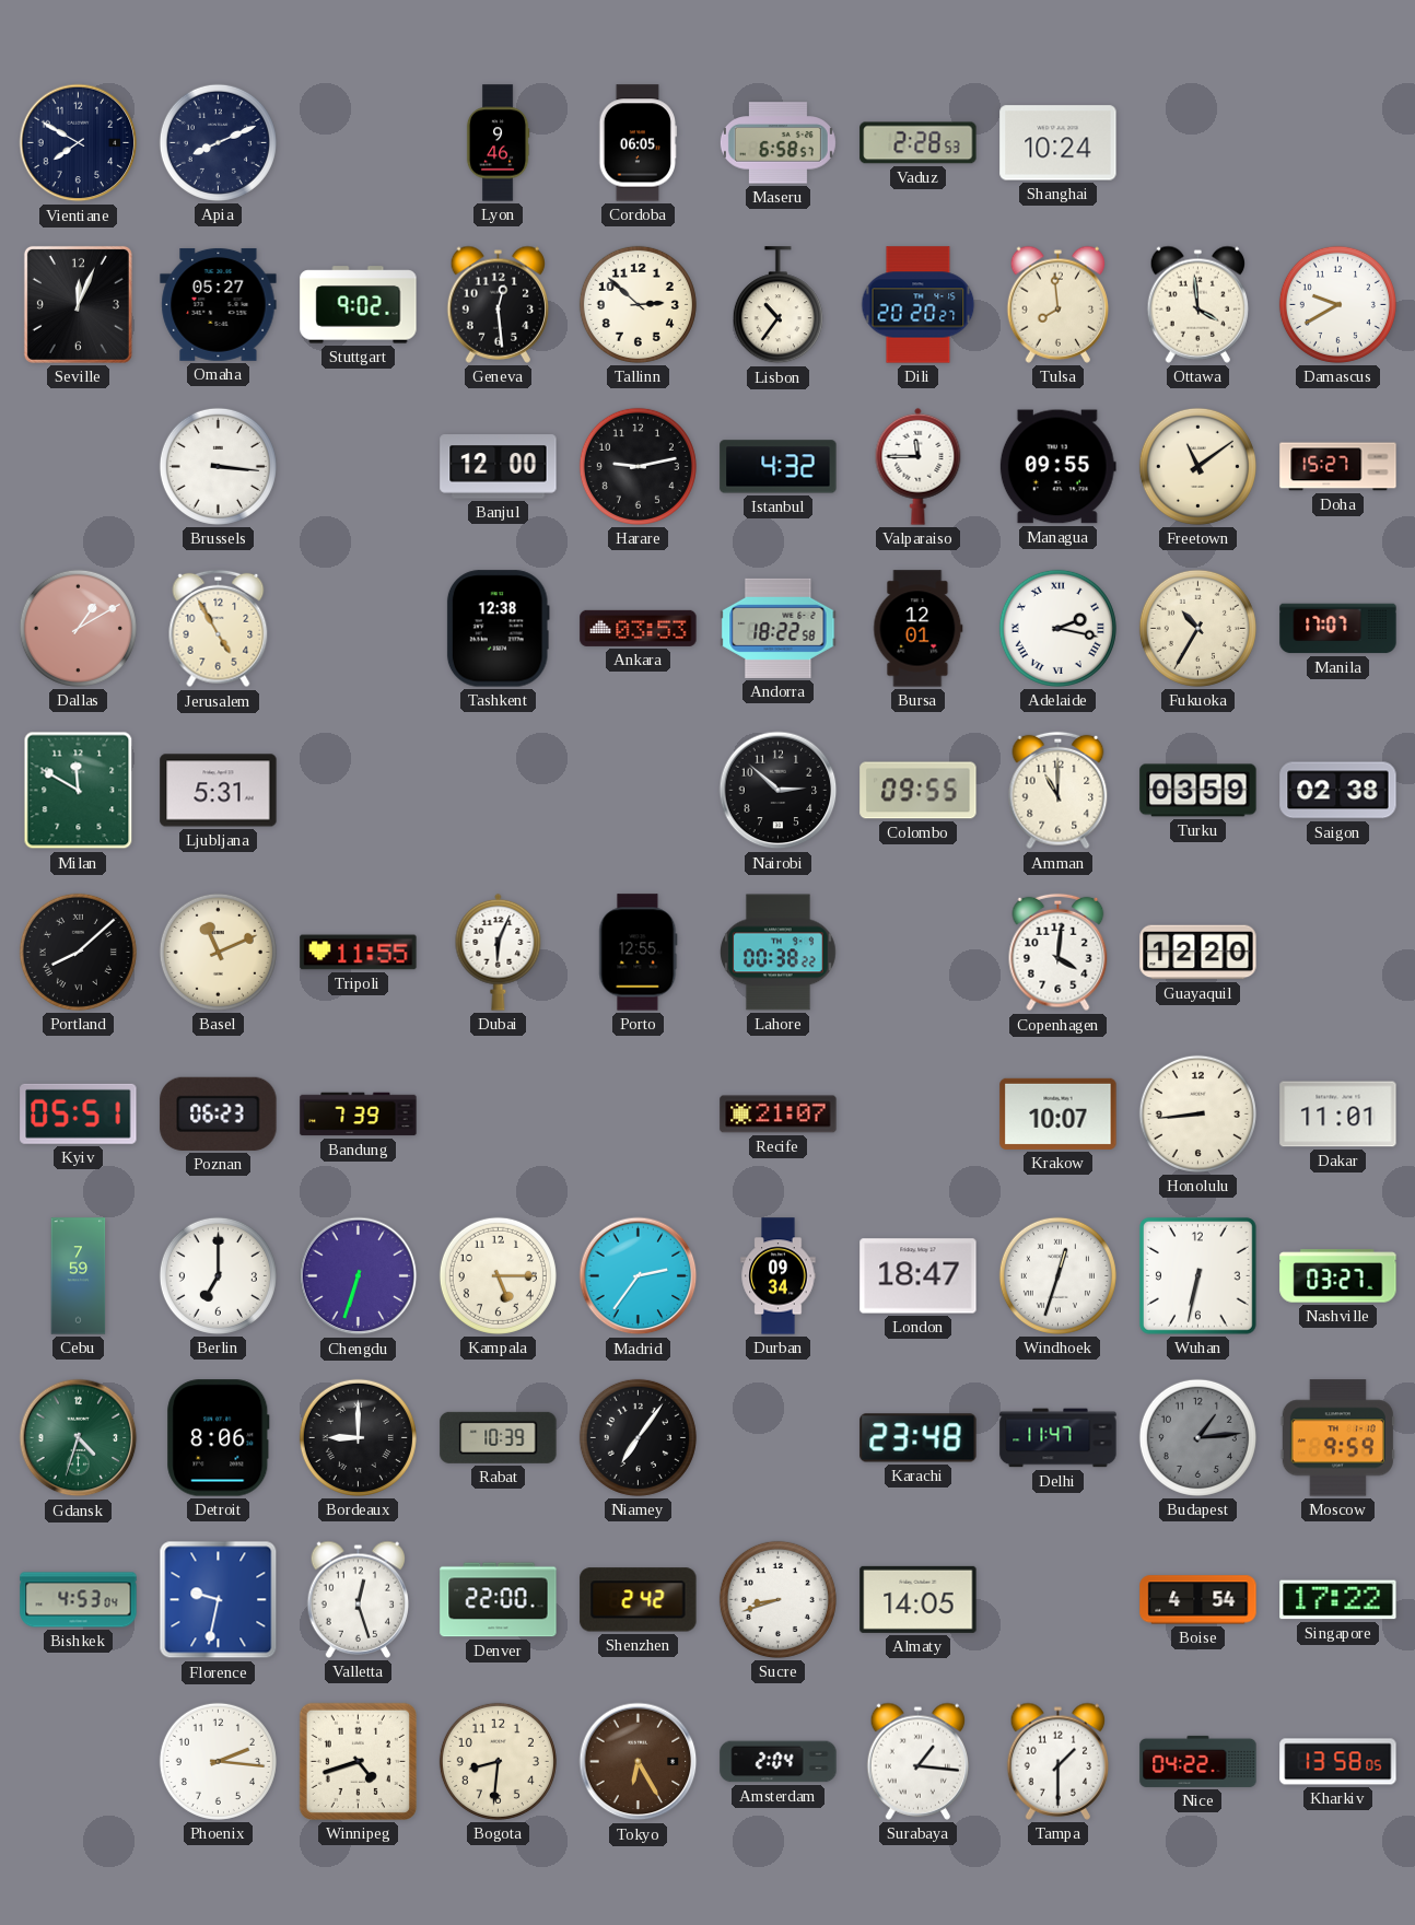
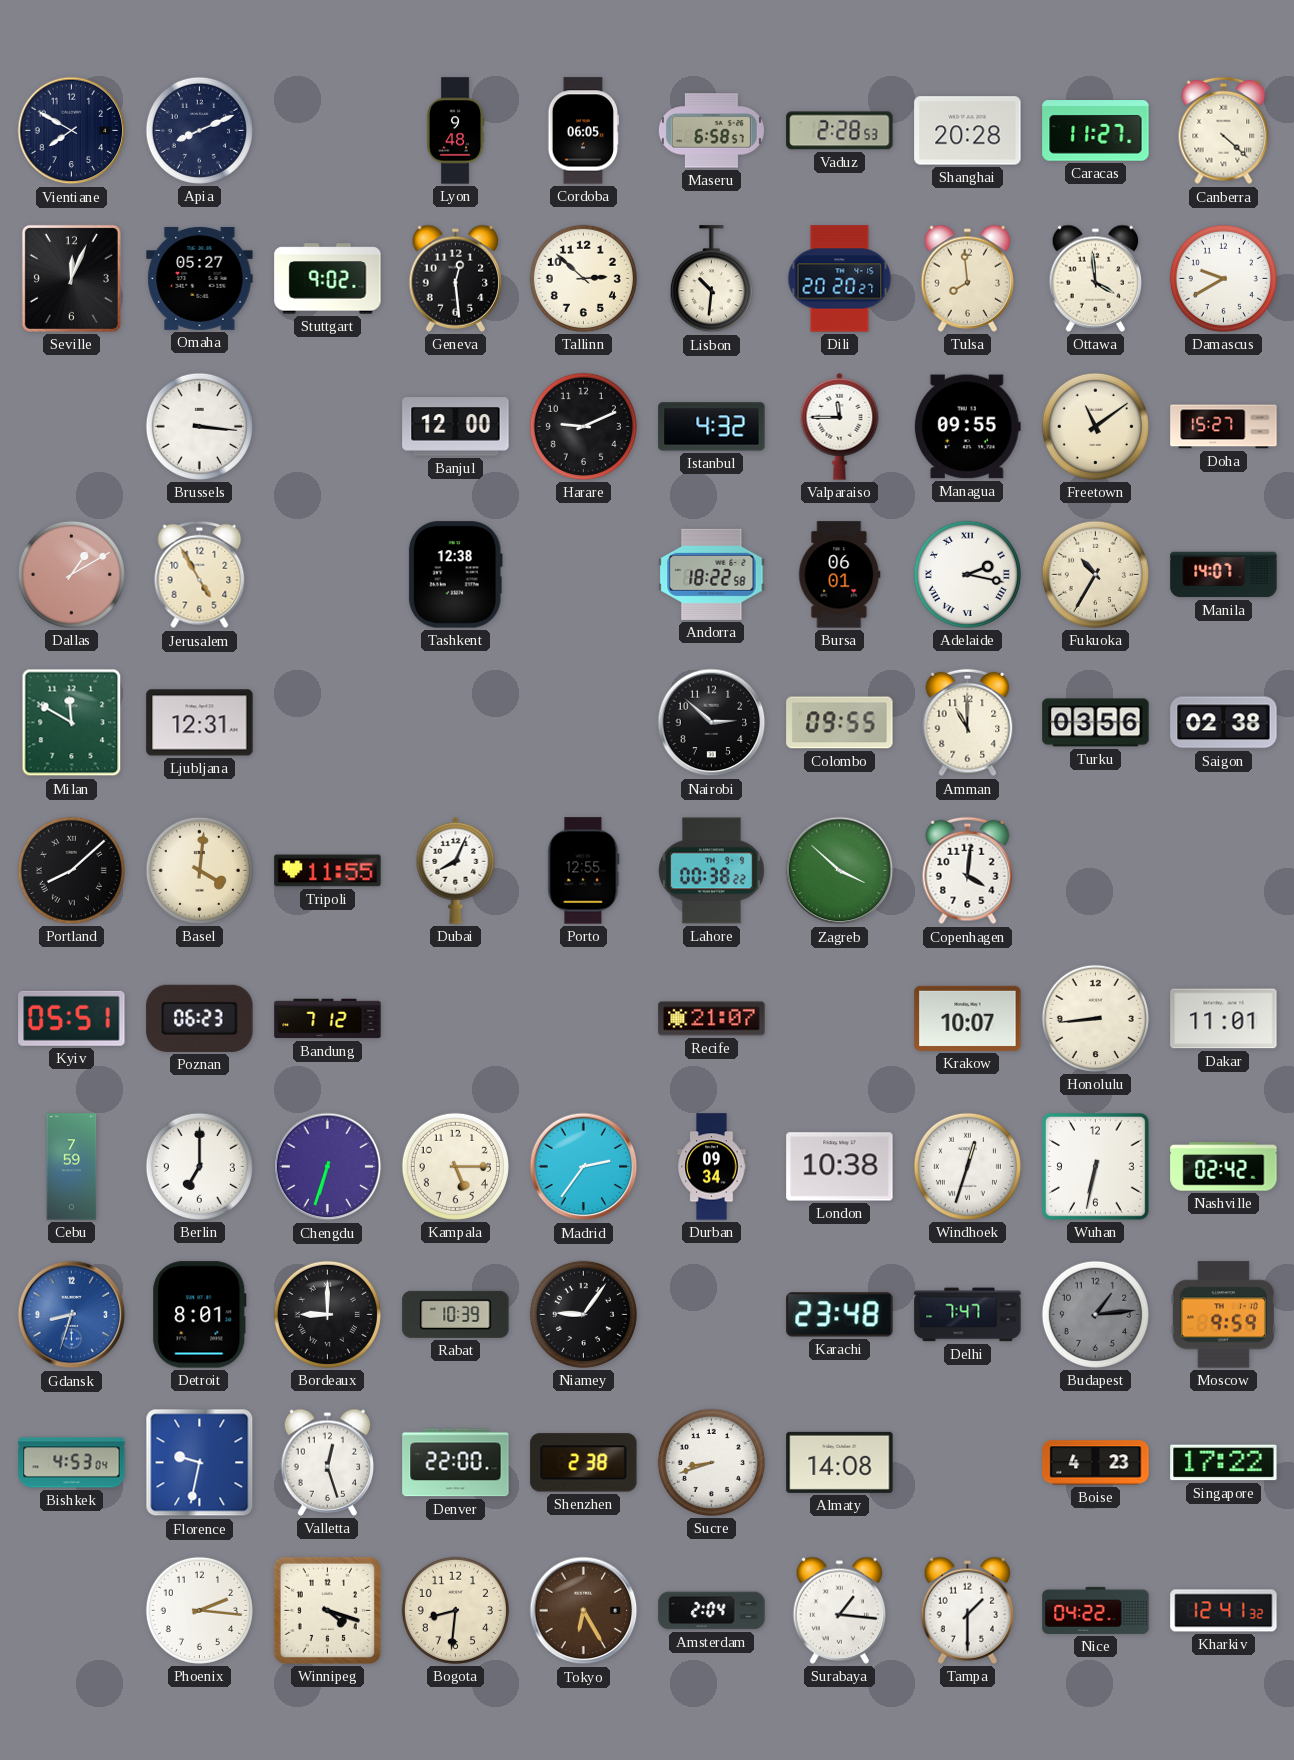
Lyon: 9:46 -> 9:48
Shanghai: 10:24 -> 20:28
Caracas: none -> 11:27
Canberra: none -> 4:22
Lisbon: 10:36 -> 10:31
Harare: 9:13 -> 9:11
Ankara: 03:53 -> none
Bursa: 12:01 -> 06:01
Manila: 17:07 -> 14:07
Ljubljana: 5:31 -> 12:31
Turku: 03:59 -> 03:56
Basel: 11:11 -> 4:01
Dubai: 6:04 -> 8:04
Zagreb: none -> 3:52
Guayaquil: 12:20 -> none
Bandung: 7:39 -> 7:12
London: 18:47 -> 10:38
Nashville: 03:27 -> 02:42
Gdansk: 4:33 -> 8:33
Gdansk dial: green -> blue
Detroit: 8:06 -> 8:01
Niamey: 7:06 -> 9:06
Delhi: 11:47 -> 7:47
Shenzhen: 2:42 -> 2:38
Almaty: 14:05 -> 14:08
Boise: 4:54 -> 4:23
Winnipeg: 4:42 -> 4:18
Kharkiv: 13:58 -> 12:41
